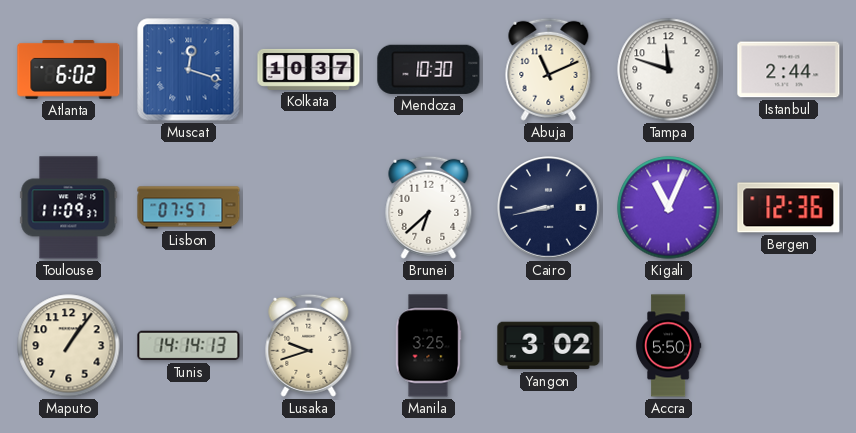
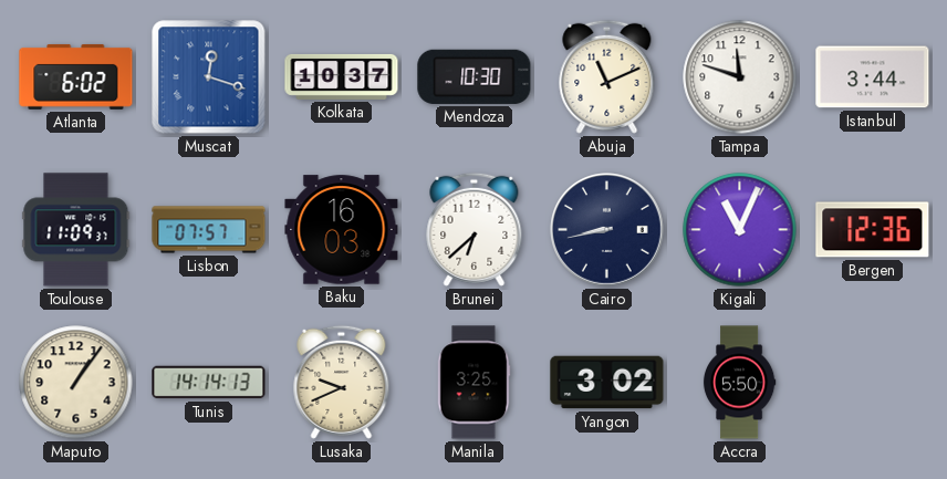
Istanbul: 2:44 -> 3:44
Baku: none -> 16:03
Lusaka: 9:42 -> 9:41
